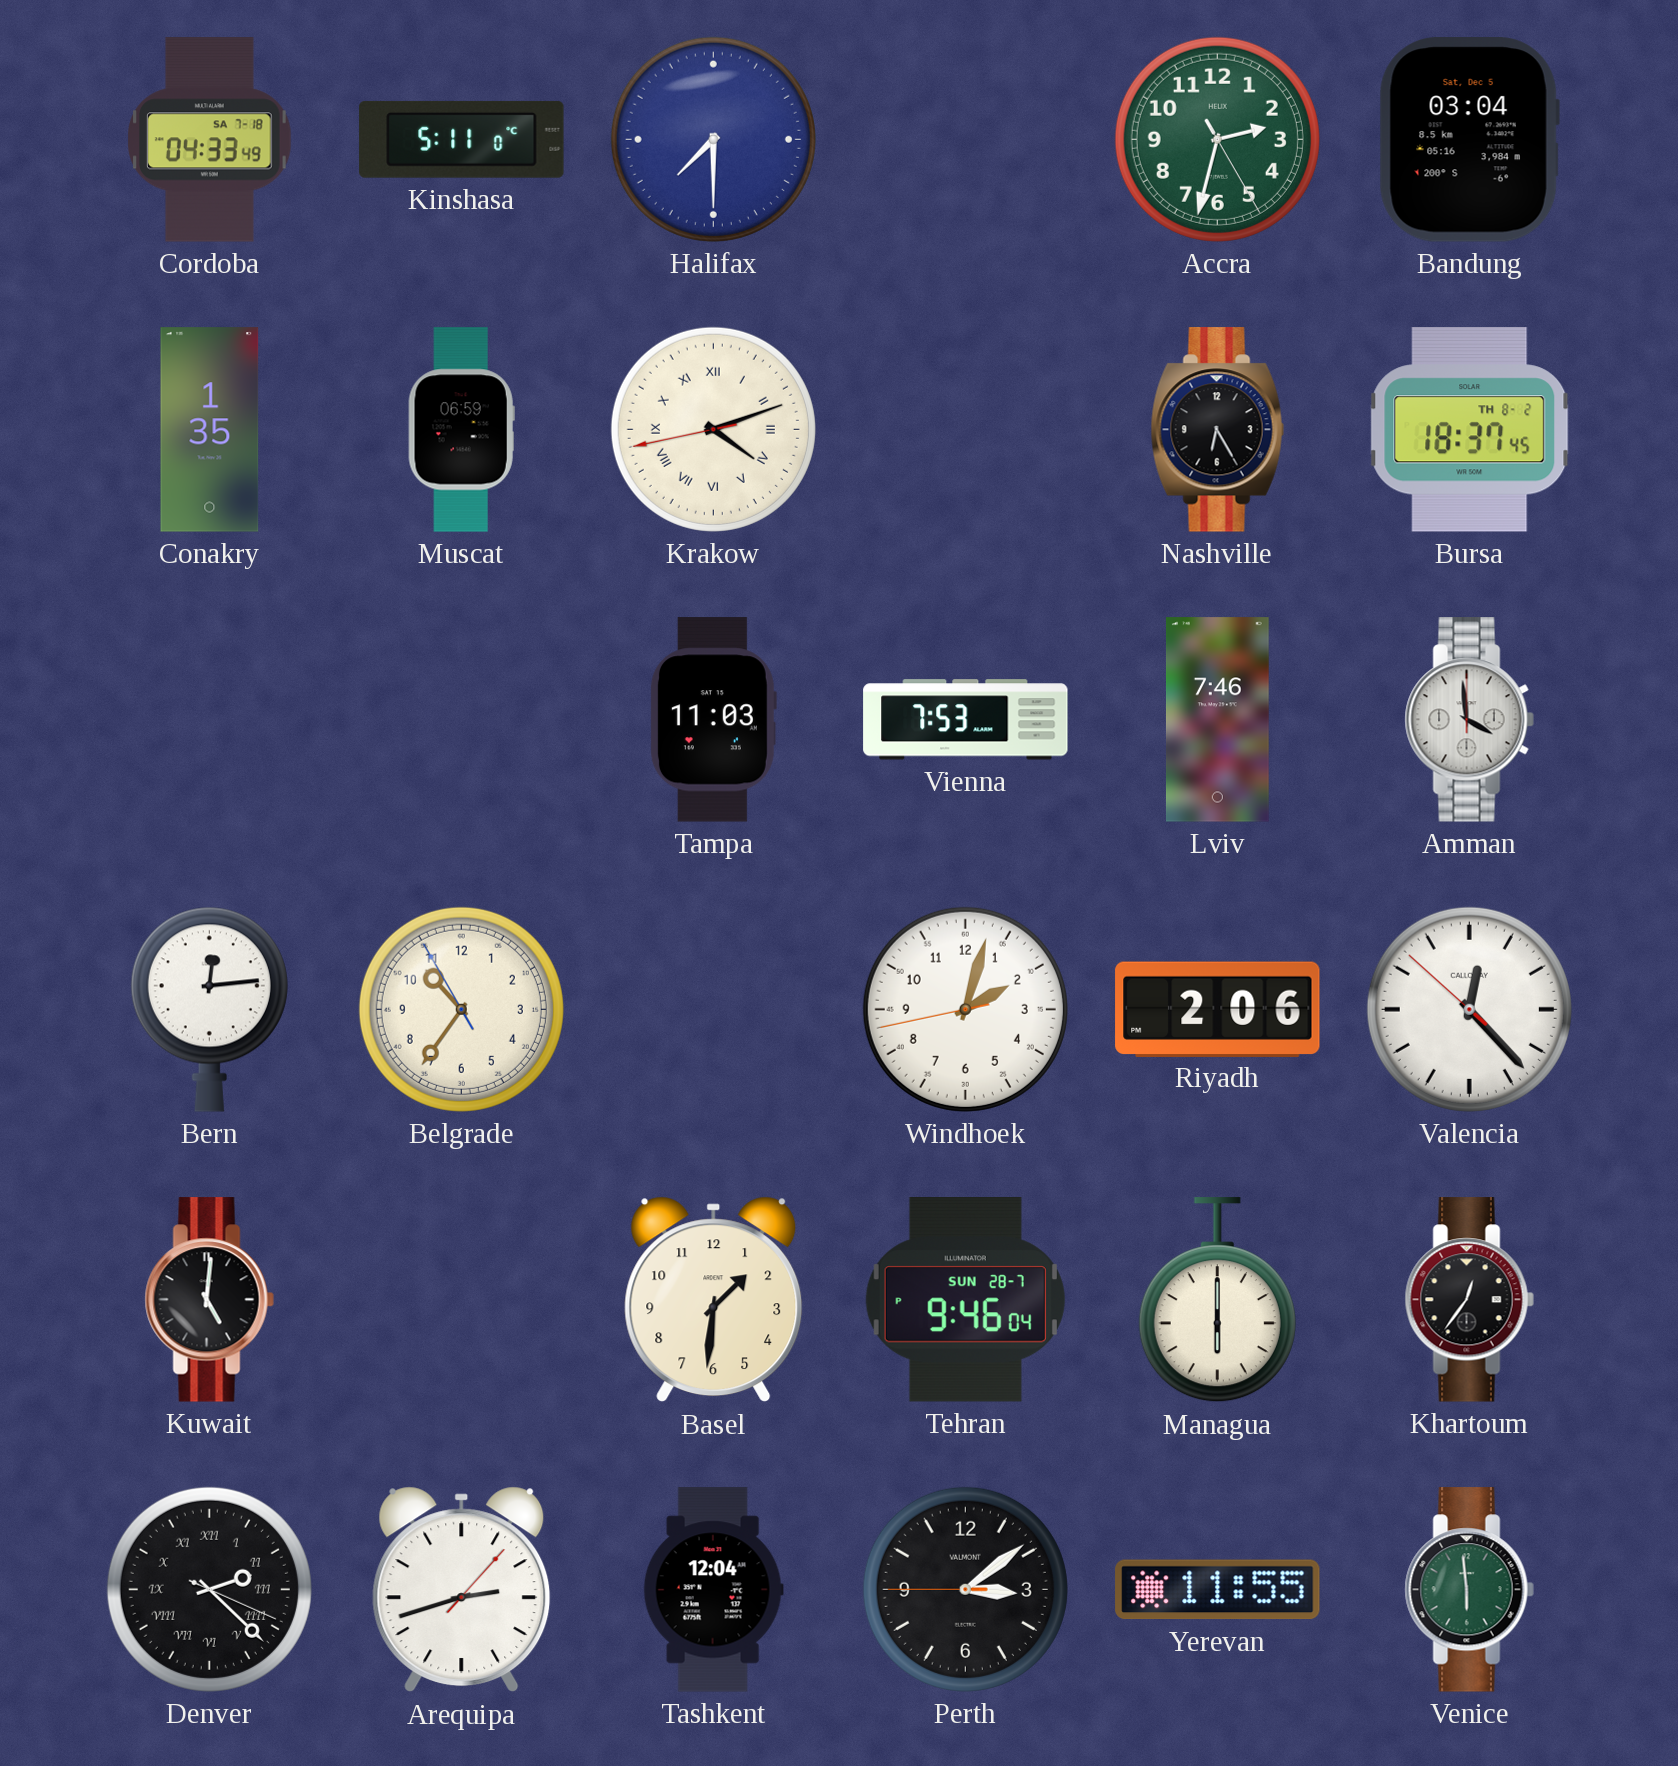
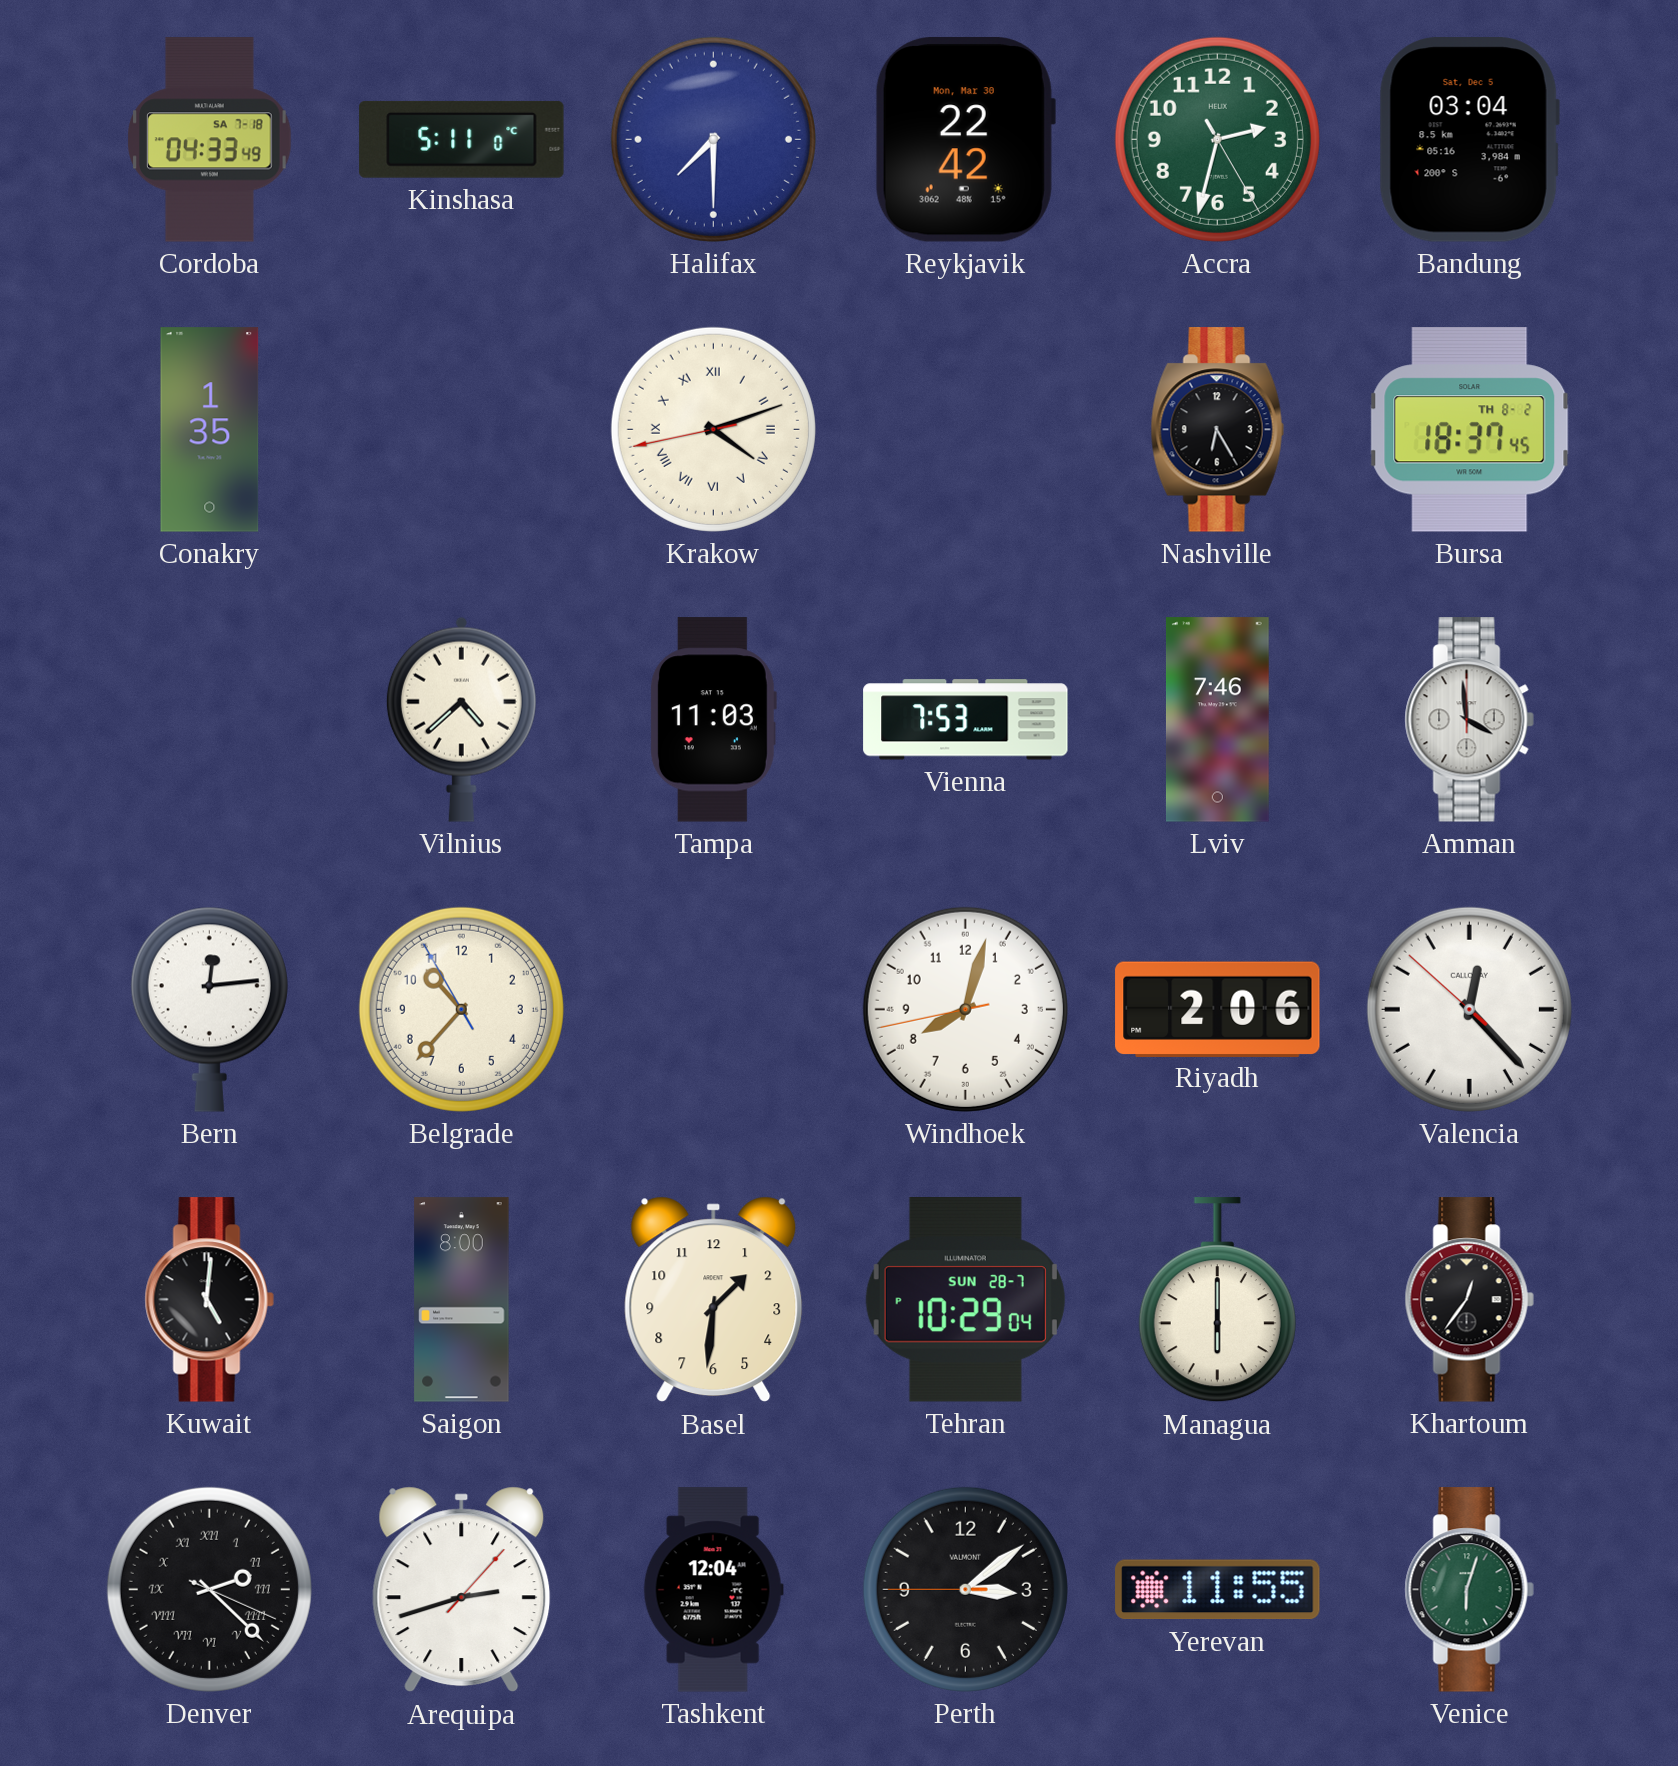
Reykjavik: none -> 22:42
Muscat: 06:59 -> none
Vilnius: none -> 4:38
Belgrade: 10:35 -> 10:36
Windhoek: 2:02 -> 8:02
Saigon: none -> 8:00
Tehran: 9:46 -> 10:29
Venice: 5:59 -> 6:03
